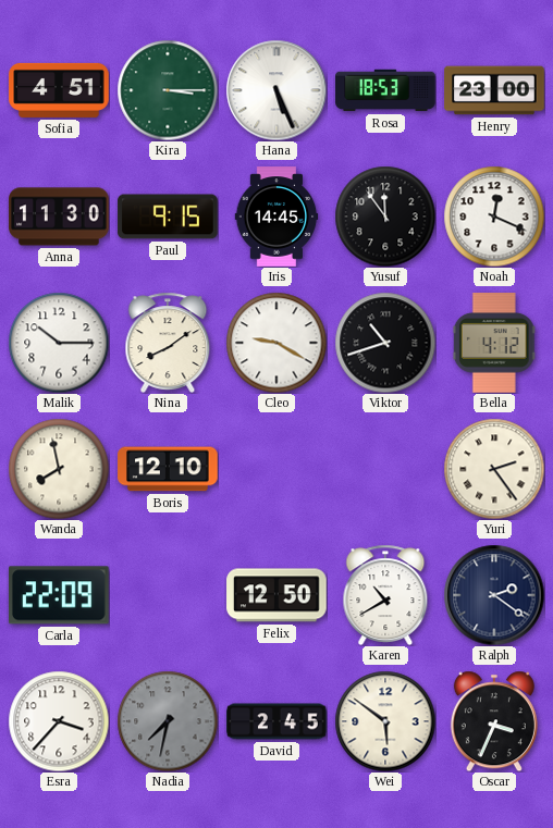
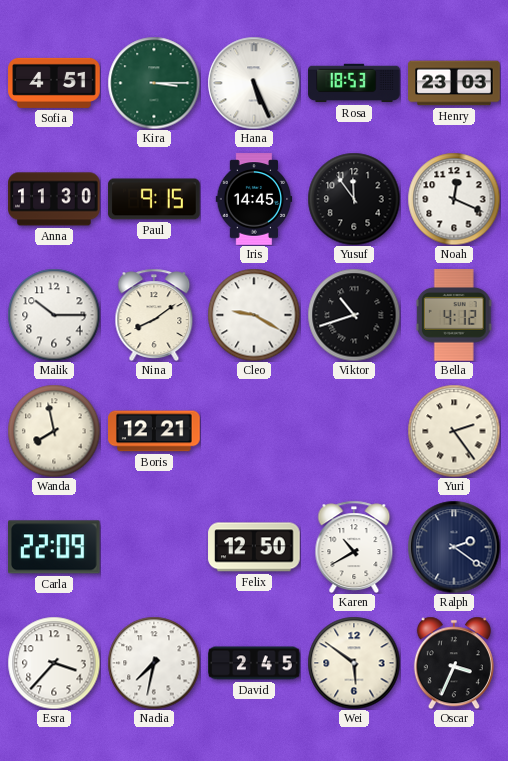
Henry: 23:00 -> 23:03
Boris: 12:10 -> 12:21
Nadia dial: grey -> white
